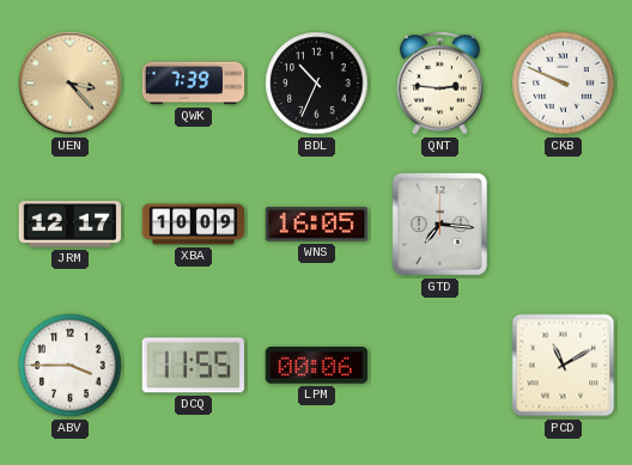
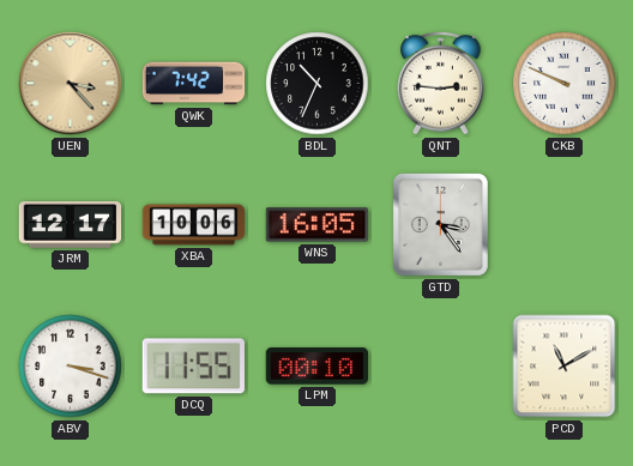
QWK: 7:39 -> 7:42
XBA: 10:09 -> 10:06
GTD: 7:16 -> 3:24
ABV: 3:45 -> 3:18
LPM: 00:06 -> 00:10
